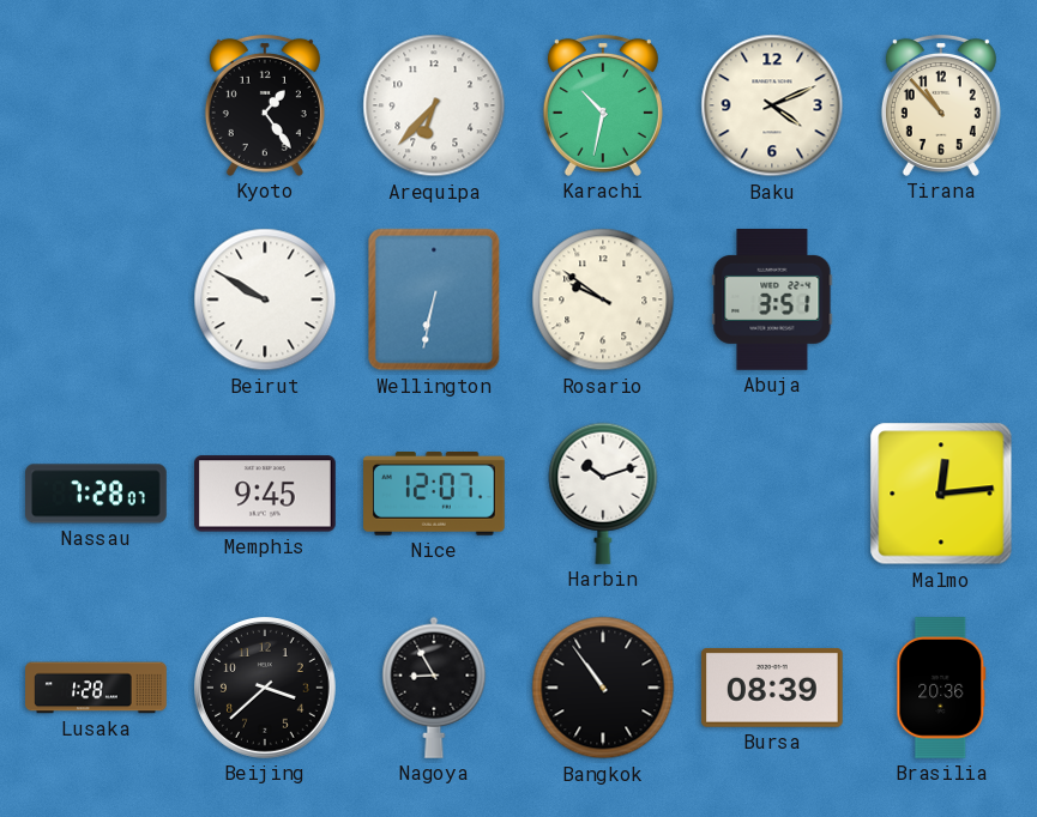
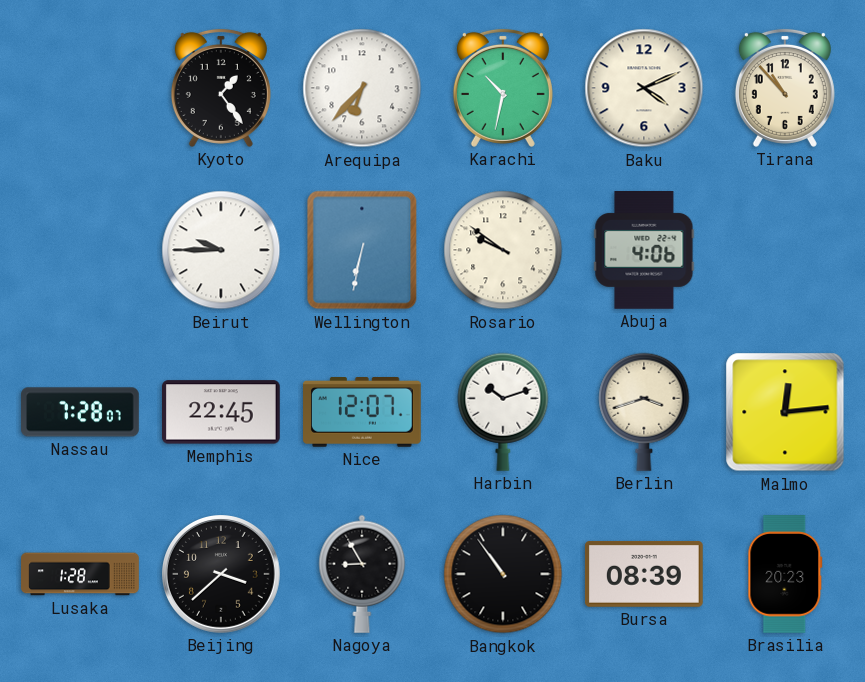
Beirut: 9:50 -> 9:45
Abuja: 3:51 -> 4:06
Memphis: 9:45 -> 22:45
Berlin: none -> 3:42
Brasilia: 20:36 -> 20:23
